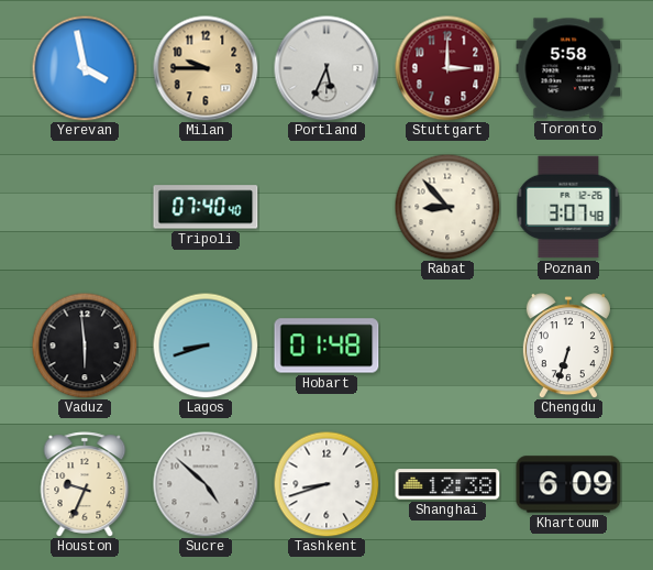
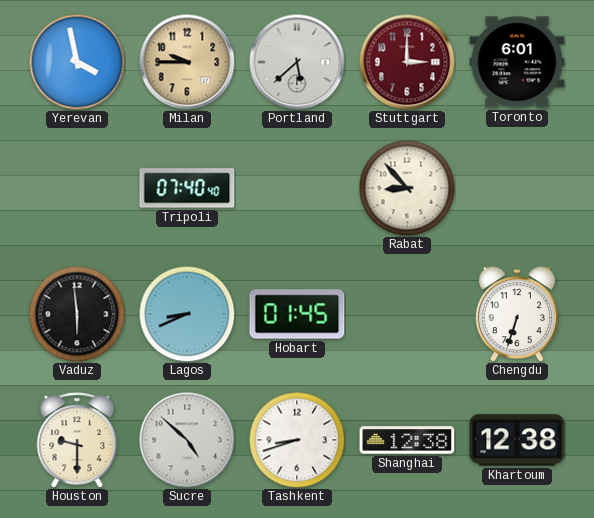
Portland: 5:34 -> 5:38
Toronto: 5:58 -> 6:01
Poznan: 3:07 -> none
Lagos: 8:42 -> 8:41
Hobart: 01:48 -> 01:45
Houston: 9:34 -> 9:30
Khartoum: 6:09 -> 12:38
